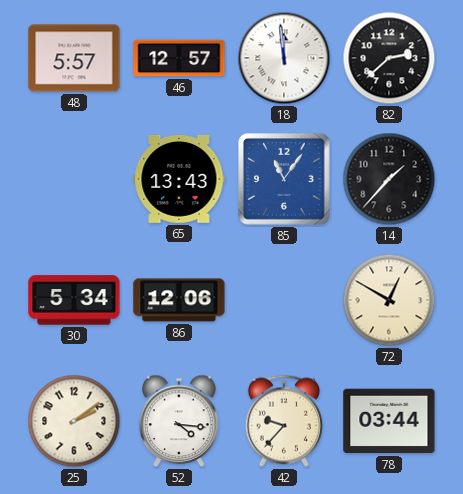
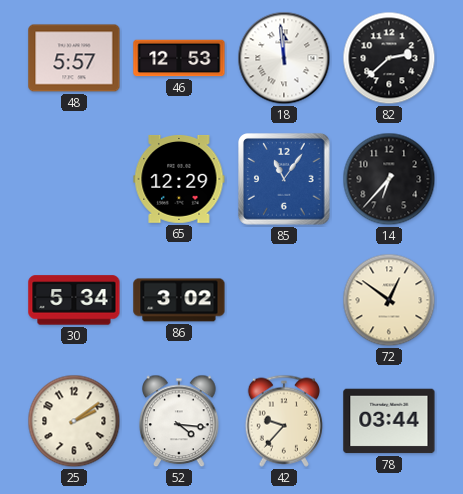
46: 12:57 -> 12:53
65: 13:43 -> 12:29
14: 1:37 -> 6:37
86: 12:06 -> 3:02
72: 12:50 -> 12:51
